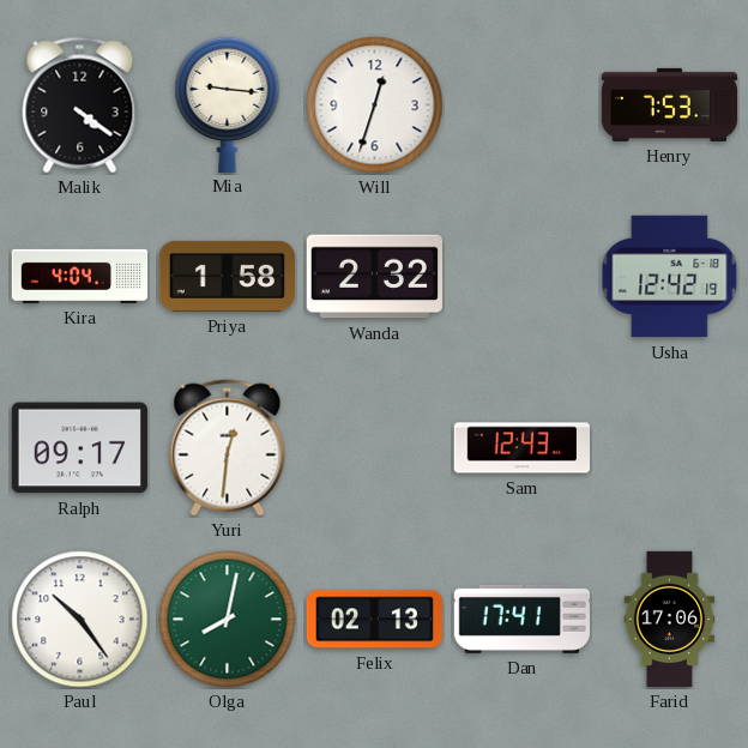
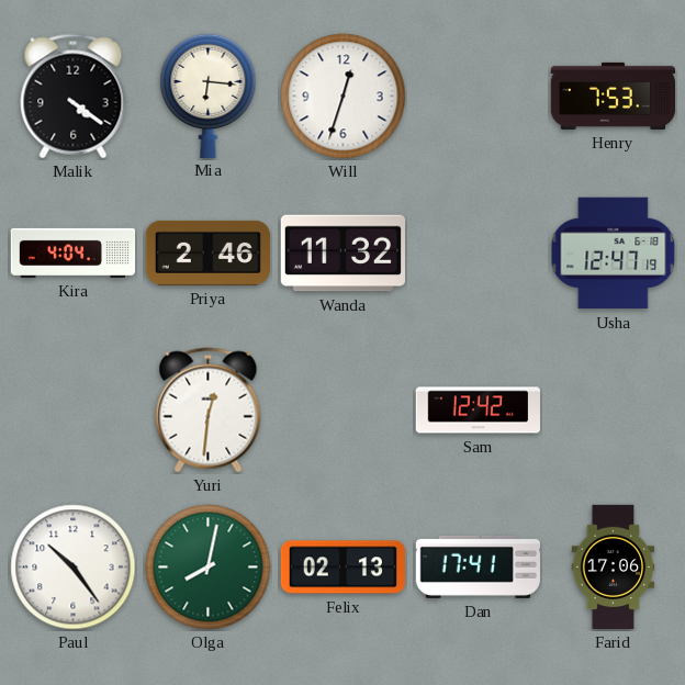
Mia: 9:16 -> 6:16
Priya: 1:58 -> 2:46
Wanda: 2:32 -> 11:32
Usha: 12:42 -> 12:47
Ralph: 09:17 -> none
Sam: 12:43 -> 12:42
